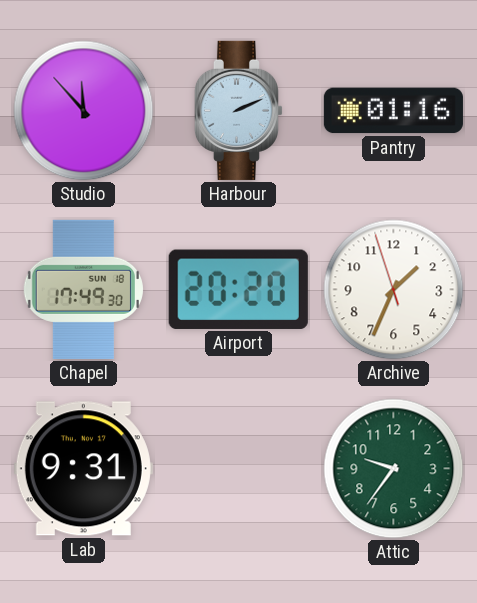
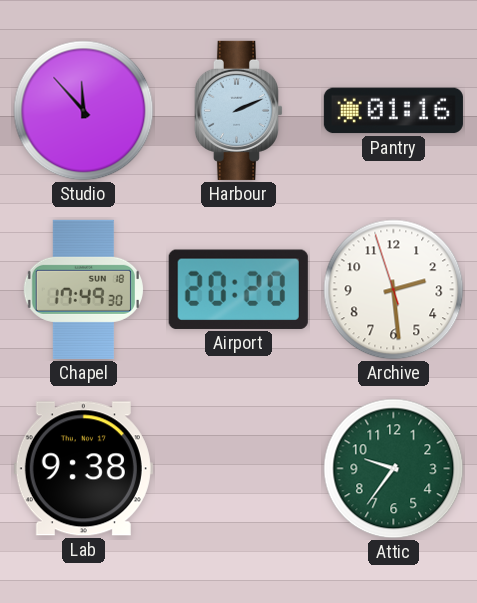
Archive: 1:33 -> 2:28
Lab: 9:31 -> 9:38
